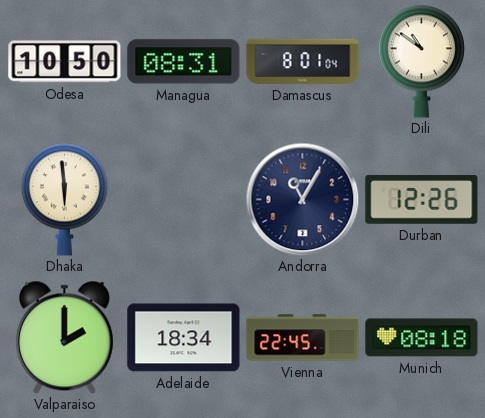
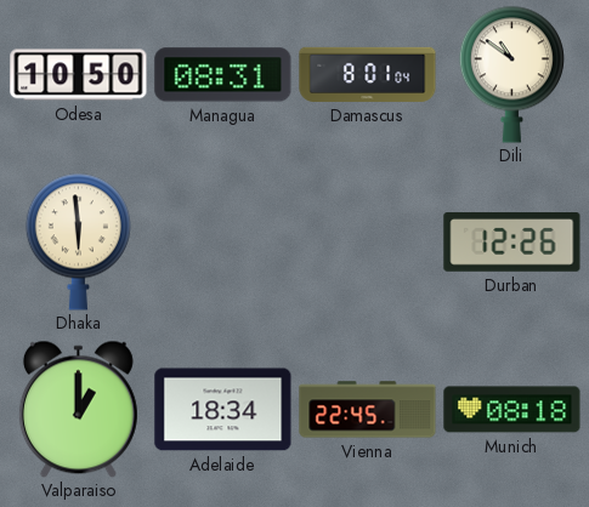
Andorra: 11:05 -> none
Valparaiso: 2:00 -> 1:00
